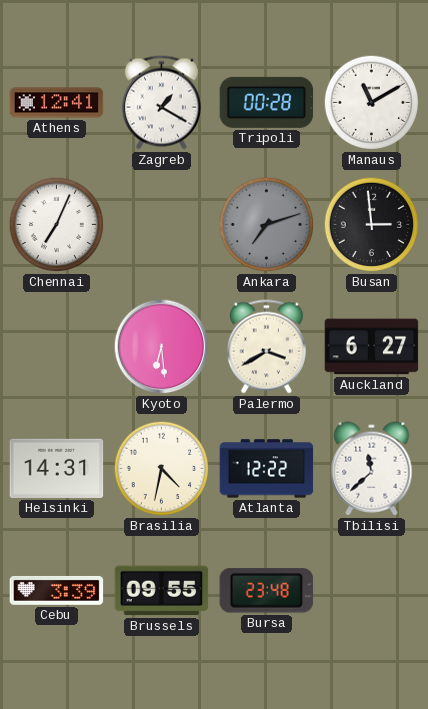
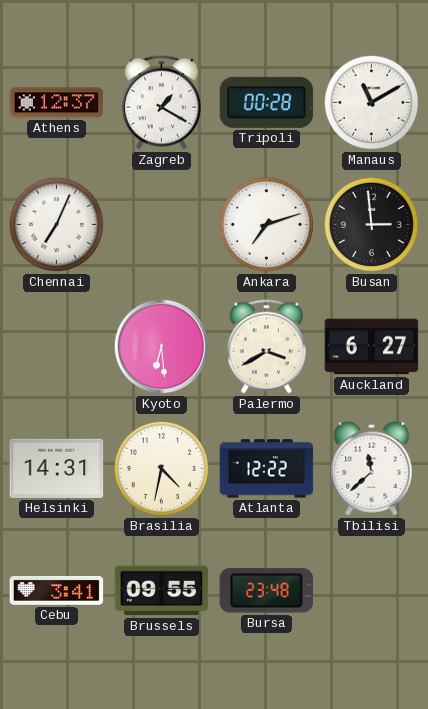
Athens: 12:41 -> 12:37
Ankara dial: grey -> white
Cebu: 3:39 -> 3:41
